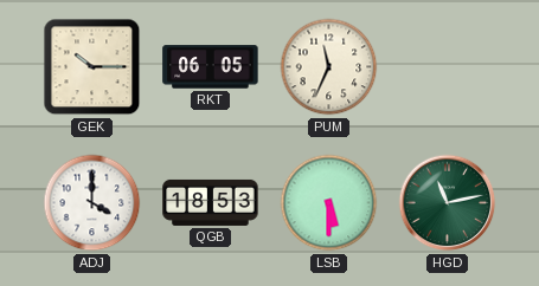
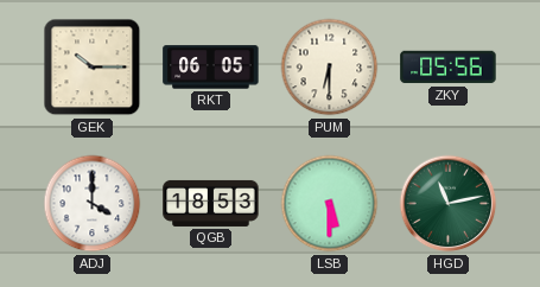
PUM: 11:34 -> 6:30
ZKY: none -> 05:56
